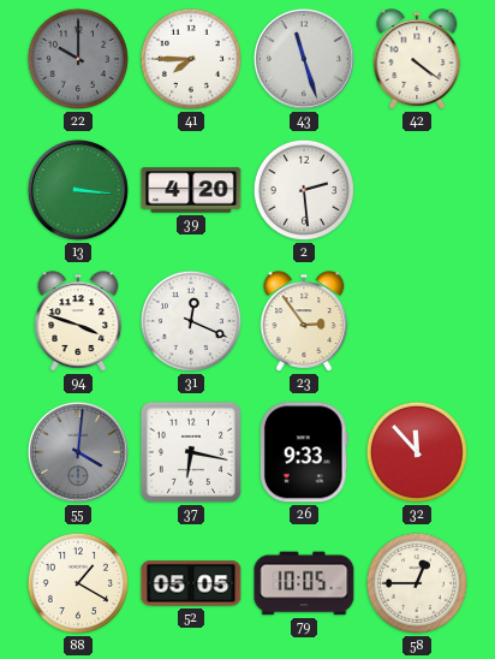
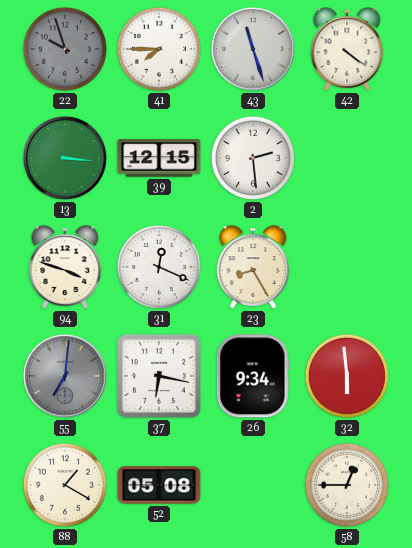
22: 10:00 -> 9:57
39: 4:20 -> 12:15
23: 2:54 -> 8:25
55: 4:01 -> 7:01
26: 9:33 -> 9:34
32: 11:53 -> 5:59
52: 05:05 -> 05:08
79: 10:05 -> none
